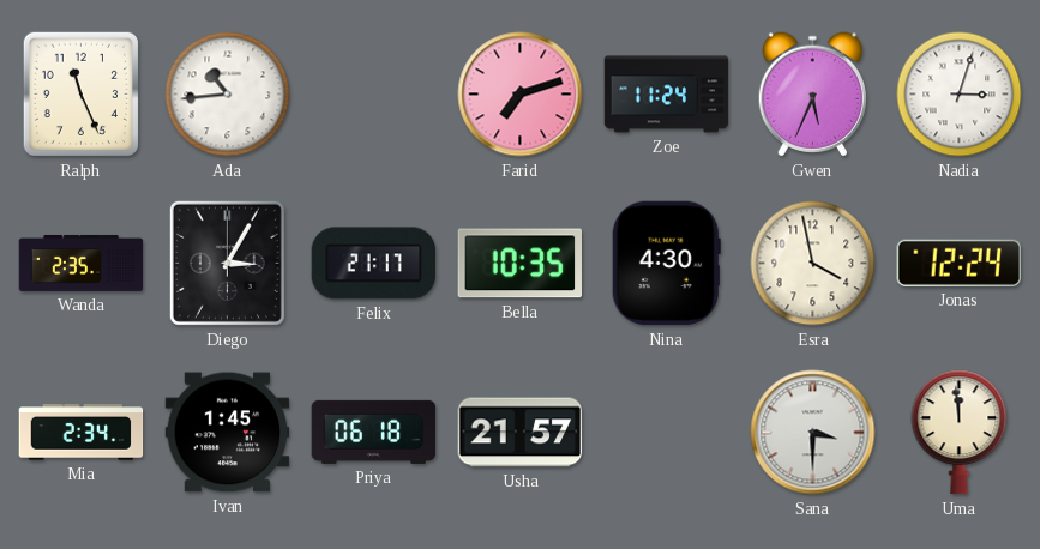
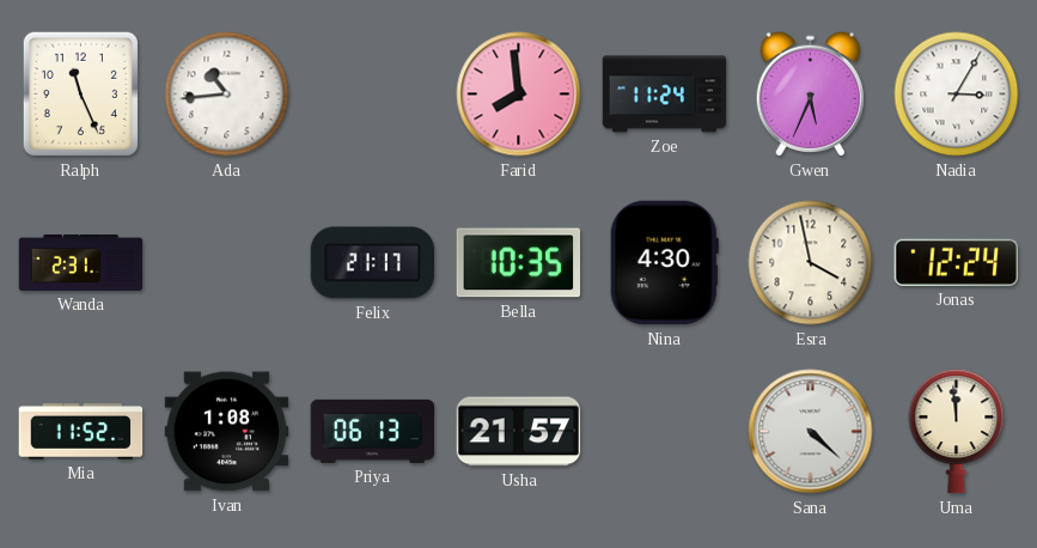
Farid: 7:12 -> 7:59
Nadia: 3:03 -> 3:05
Wanda: 2:35 -> 2:31
Diego: 3:05 -> none
Mia: 2:34 -> 11:52
Ivan: 1:45 -> 1:08
Priya: 06:18 -> 06:13
Sana: 3:30 -> 4:22
